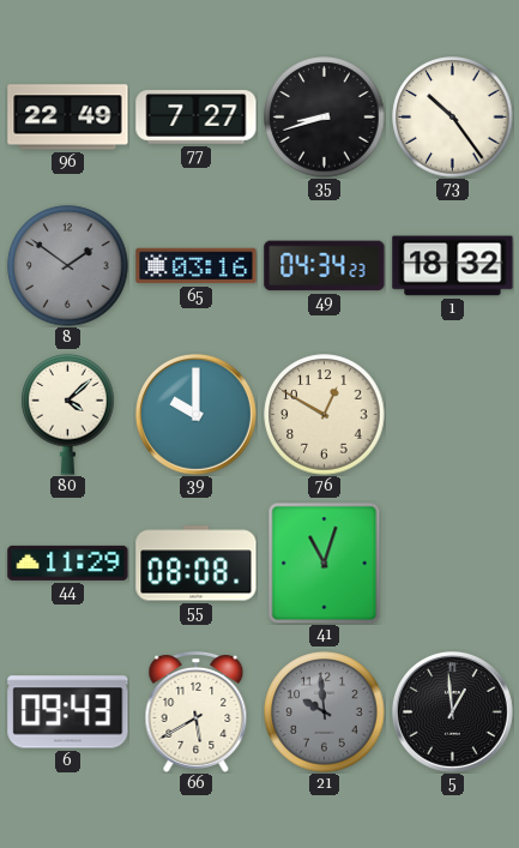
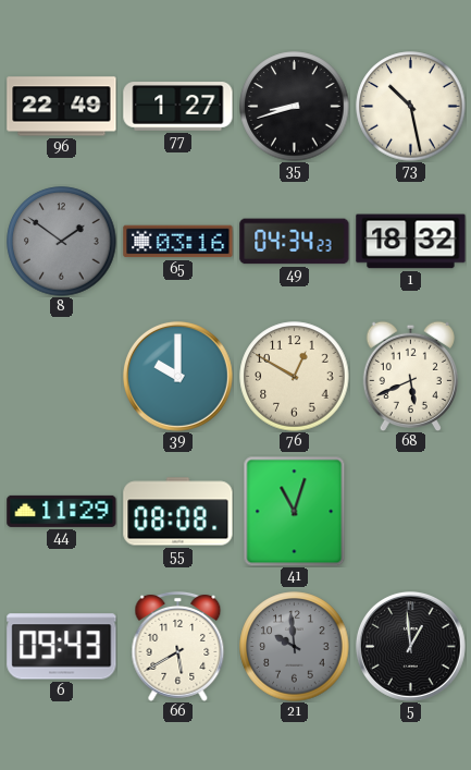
77: 7:27 -> 1:27
73: 10:24 -> 10:28
80: 4:08 -> none
68: none -> 5:41
